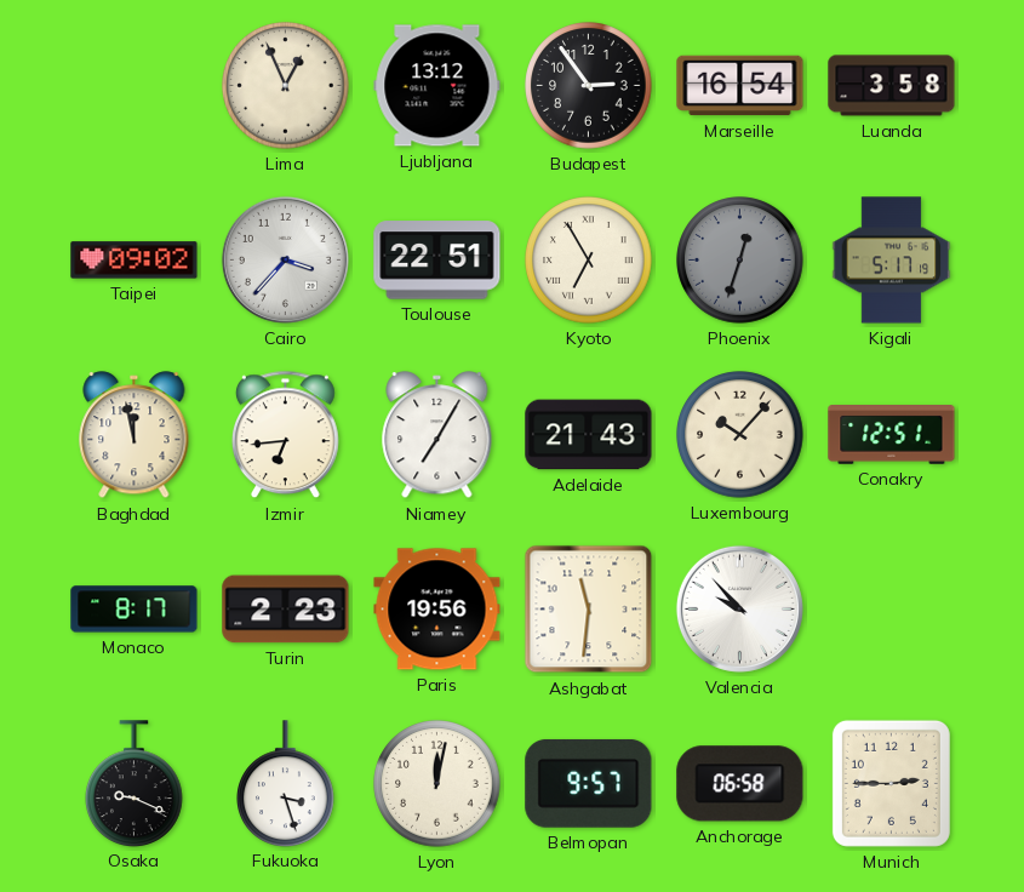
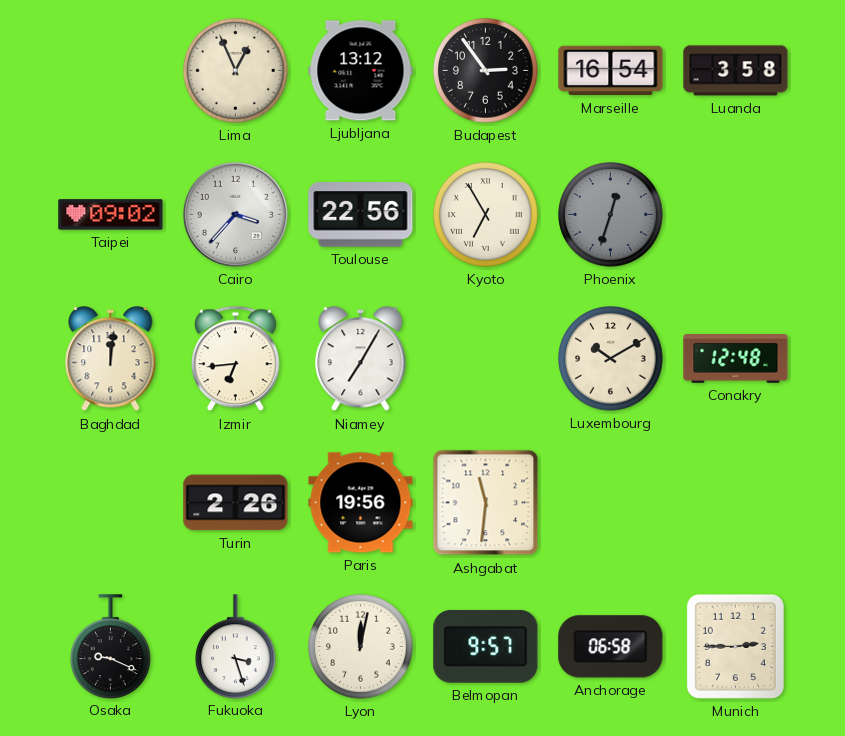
Toulouse: 22:51 -> 22:56
Kigali: 5:17 -> none
Baghdad: 11:58 -> 12:01
Adelaide: 21:43 -> none
Luxembourg: 10:07 -> 10:10
Conakry: 12:51 -> 12:48
Monaco: 8:17 -> none
Turin: 2:23 -> 2:26
Valencia: 9:53 -> none
